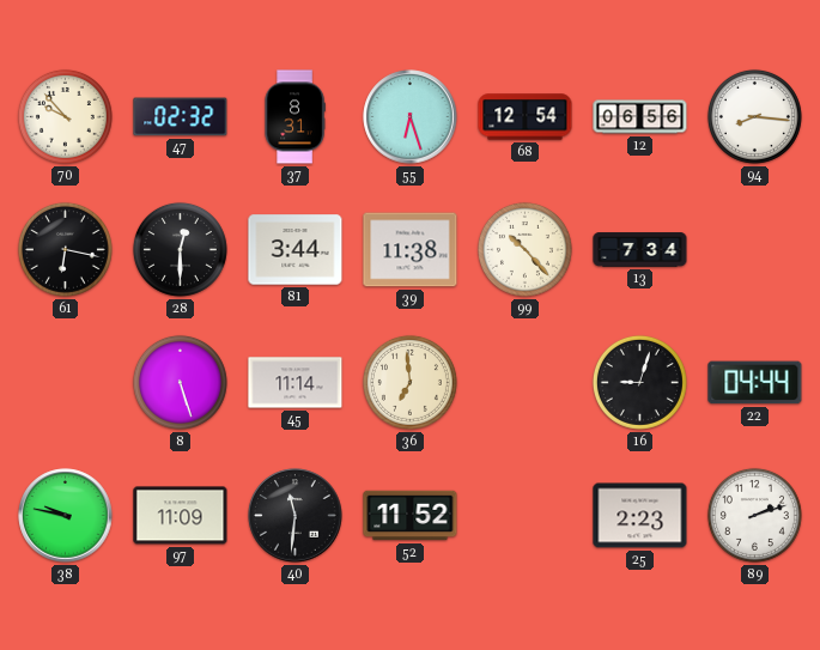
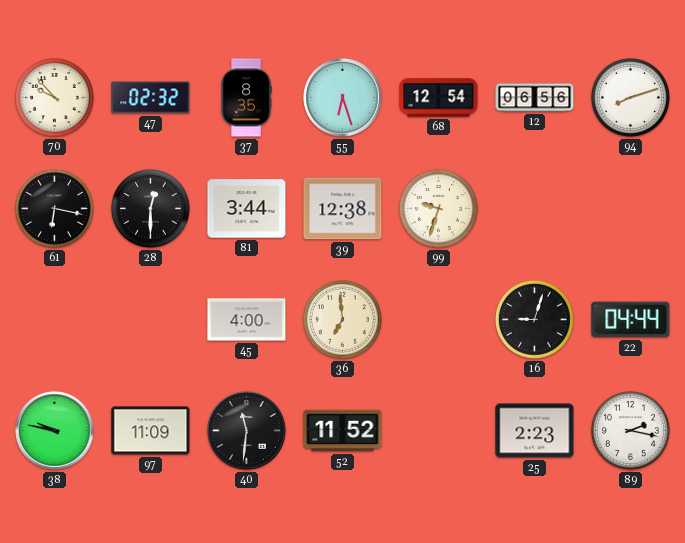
37: 8:31 -> 8:35
94: 8:16 -> 8:12
39: 11:38 -> 12:38
99: 10:23 -> 9:33
13: 7:34 -> none
8: 5:27 -> none
45: 11:14 -> 4:00
89: 2:12 -> 2:17
